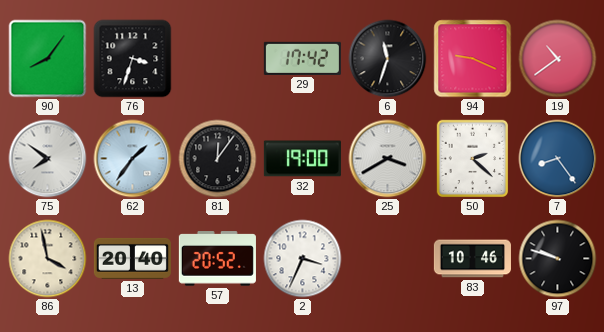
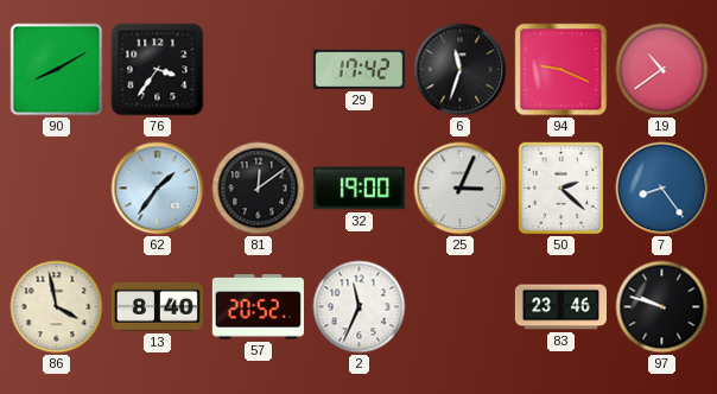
90: 8:06 -> 8:10
76: 3:33 -> 3:36
75: 7:51 -> none
81: 12:06 -> 12:09
25: 3:40 -> 3:04
13: 20:40 -> 8:40
2: 3:34 -> 11:34
83: 10:46 -> 23:46
